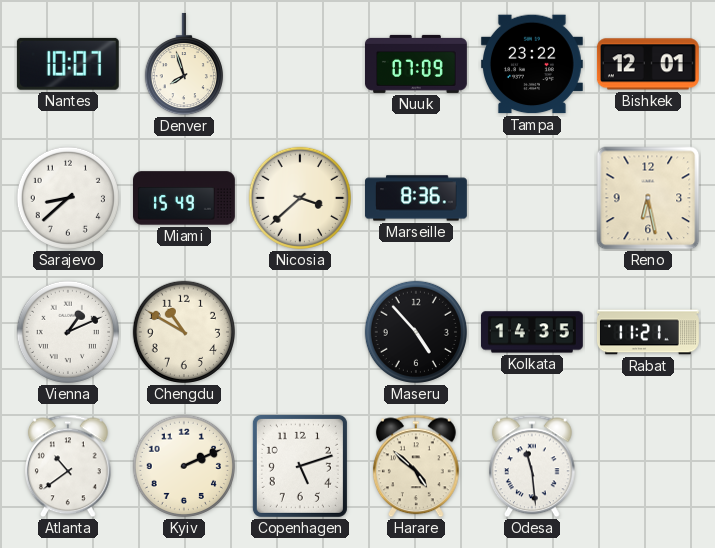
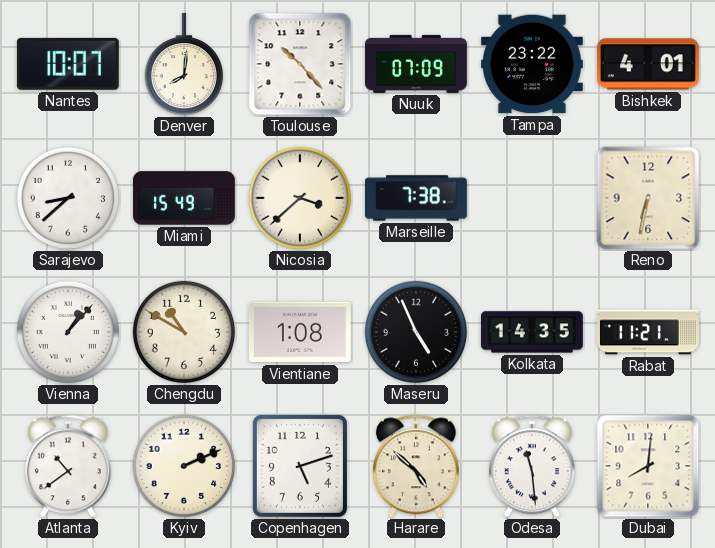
Denver: 7:57 -> 8:01
Toulouse: none -> 10:23
Bishkek: 12:01 -> 4:01
Marseille: 8:36 -> 7:38
Reno: 6:28 -> 6:32
Vienna: 1:11 -> 1:07
Vientiane: none -> 1:08
Maseru: 4:53 -> 4:56
Dubai: none -> 8:01
